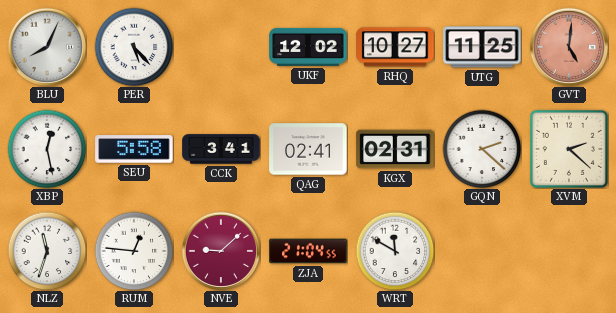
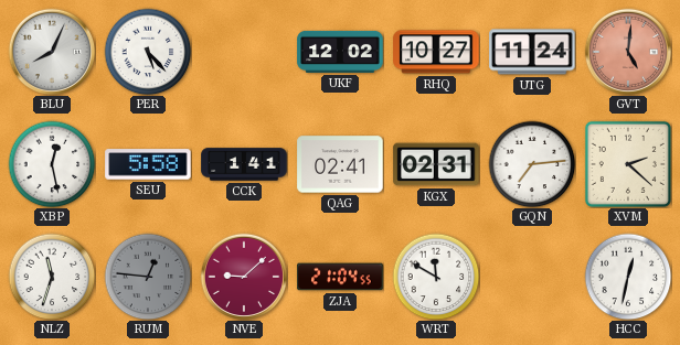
UTG: 11:25 -> 11:24
CCK: 3:41 -> 1:41
GQN: 2:22 -> 7:14
RUM dial: white -> grey
HCC: none -> 12:32
